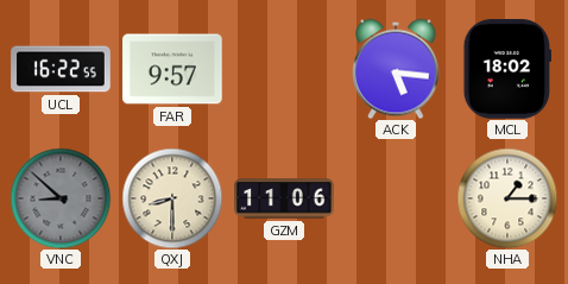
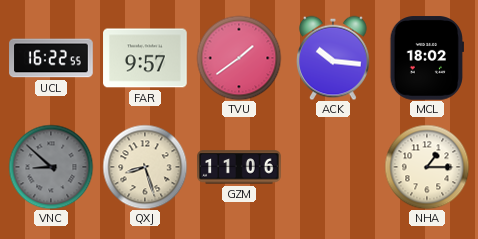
TVU: none -> 1:39
ACK: 5:16 -> 10:16
QXJ: 8:30 -> 8:27
